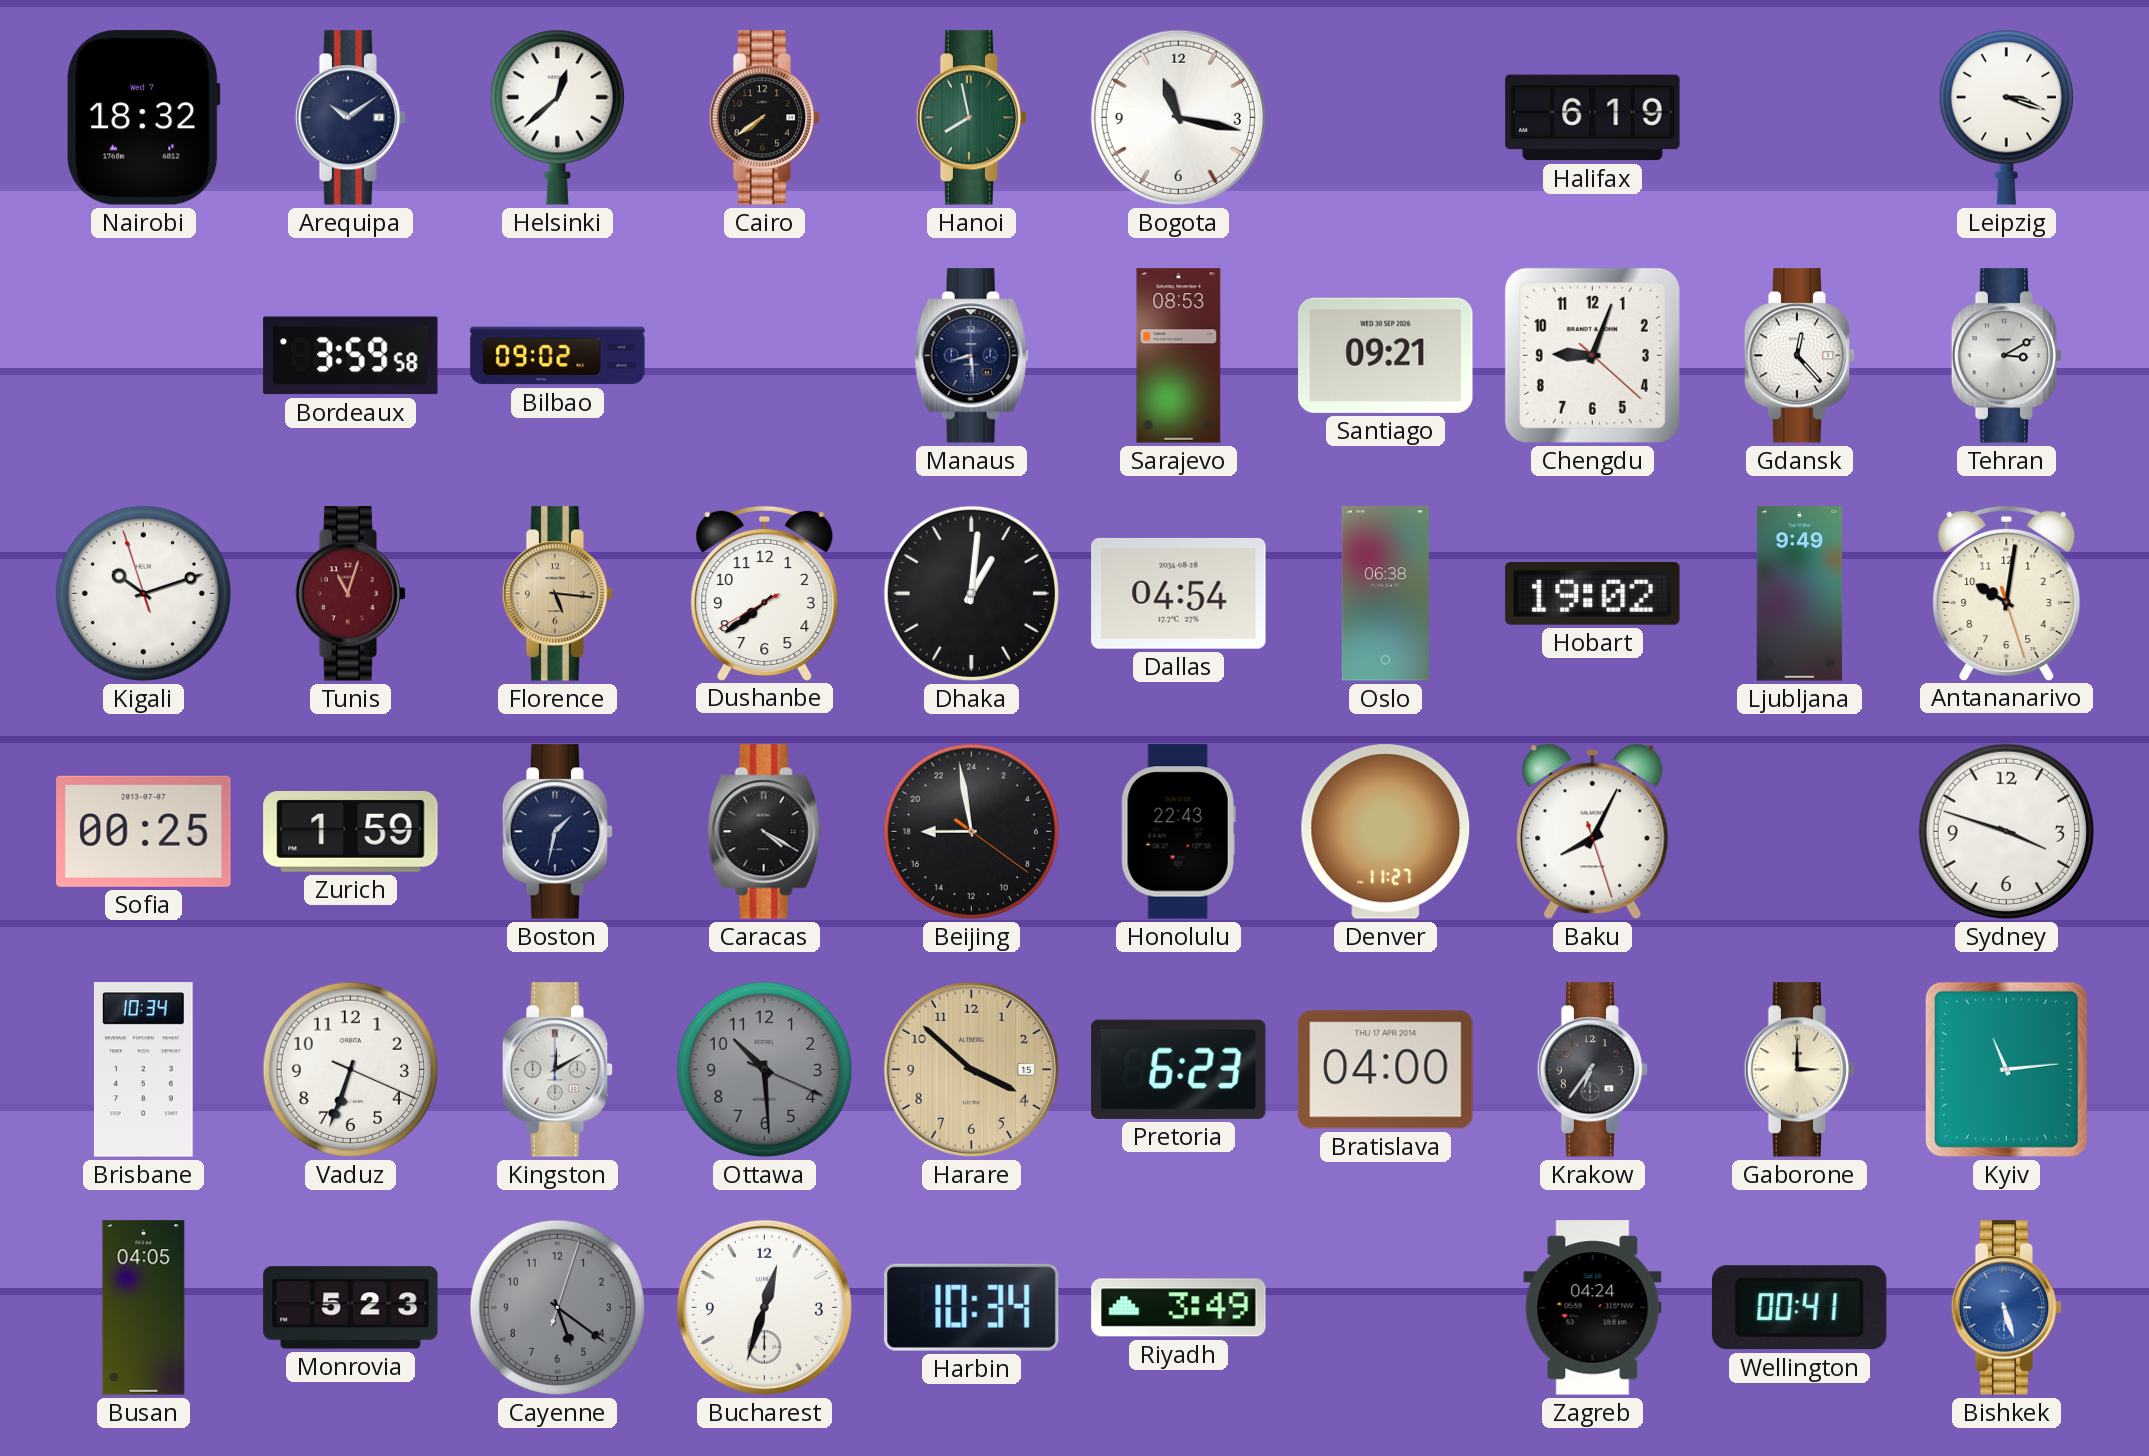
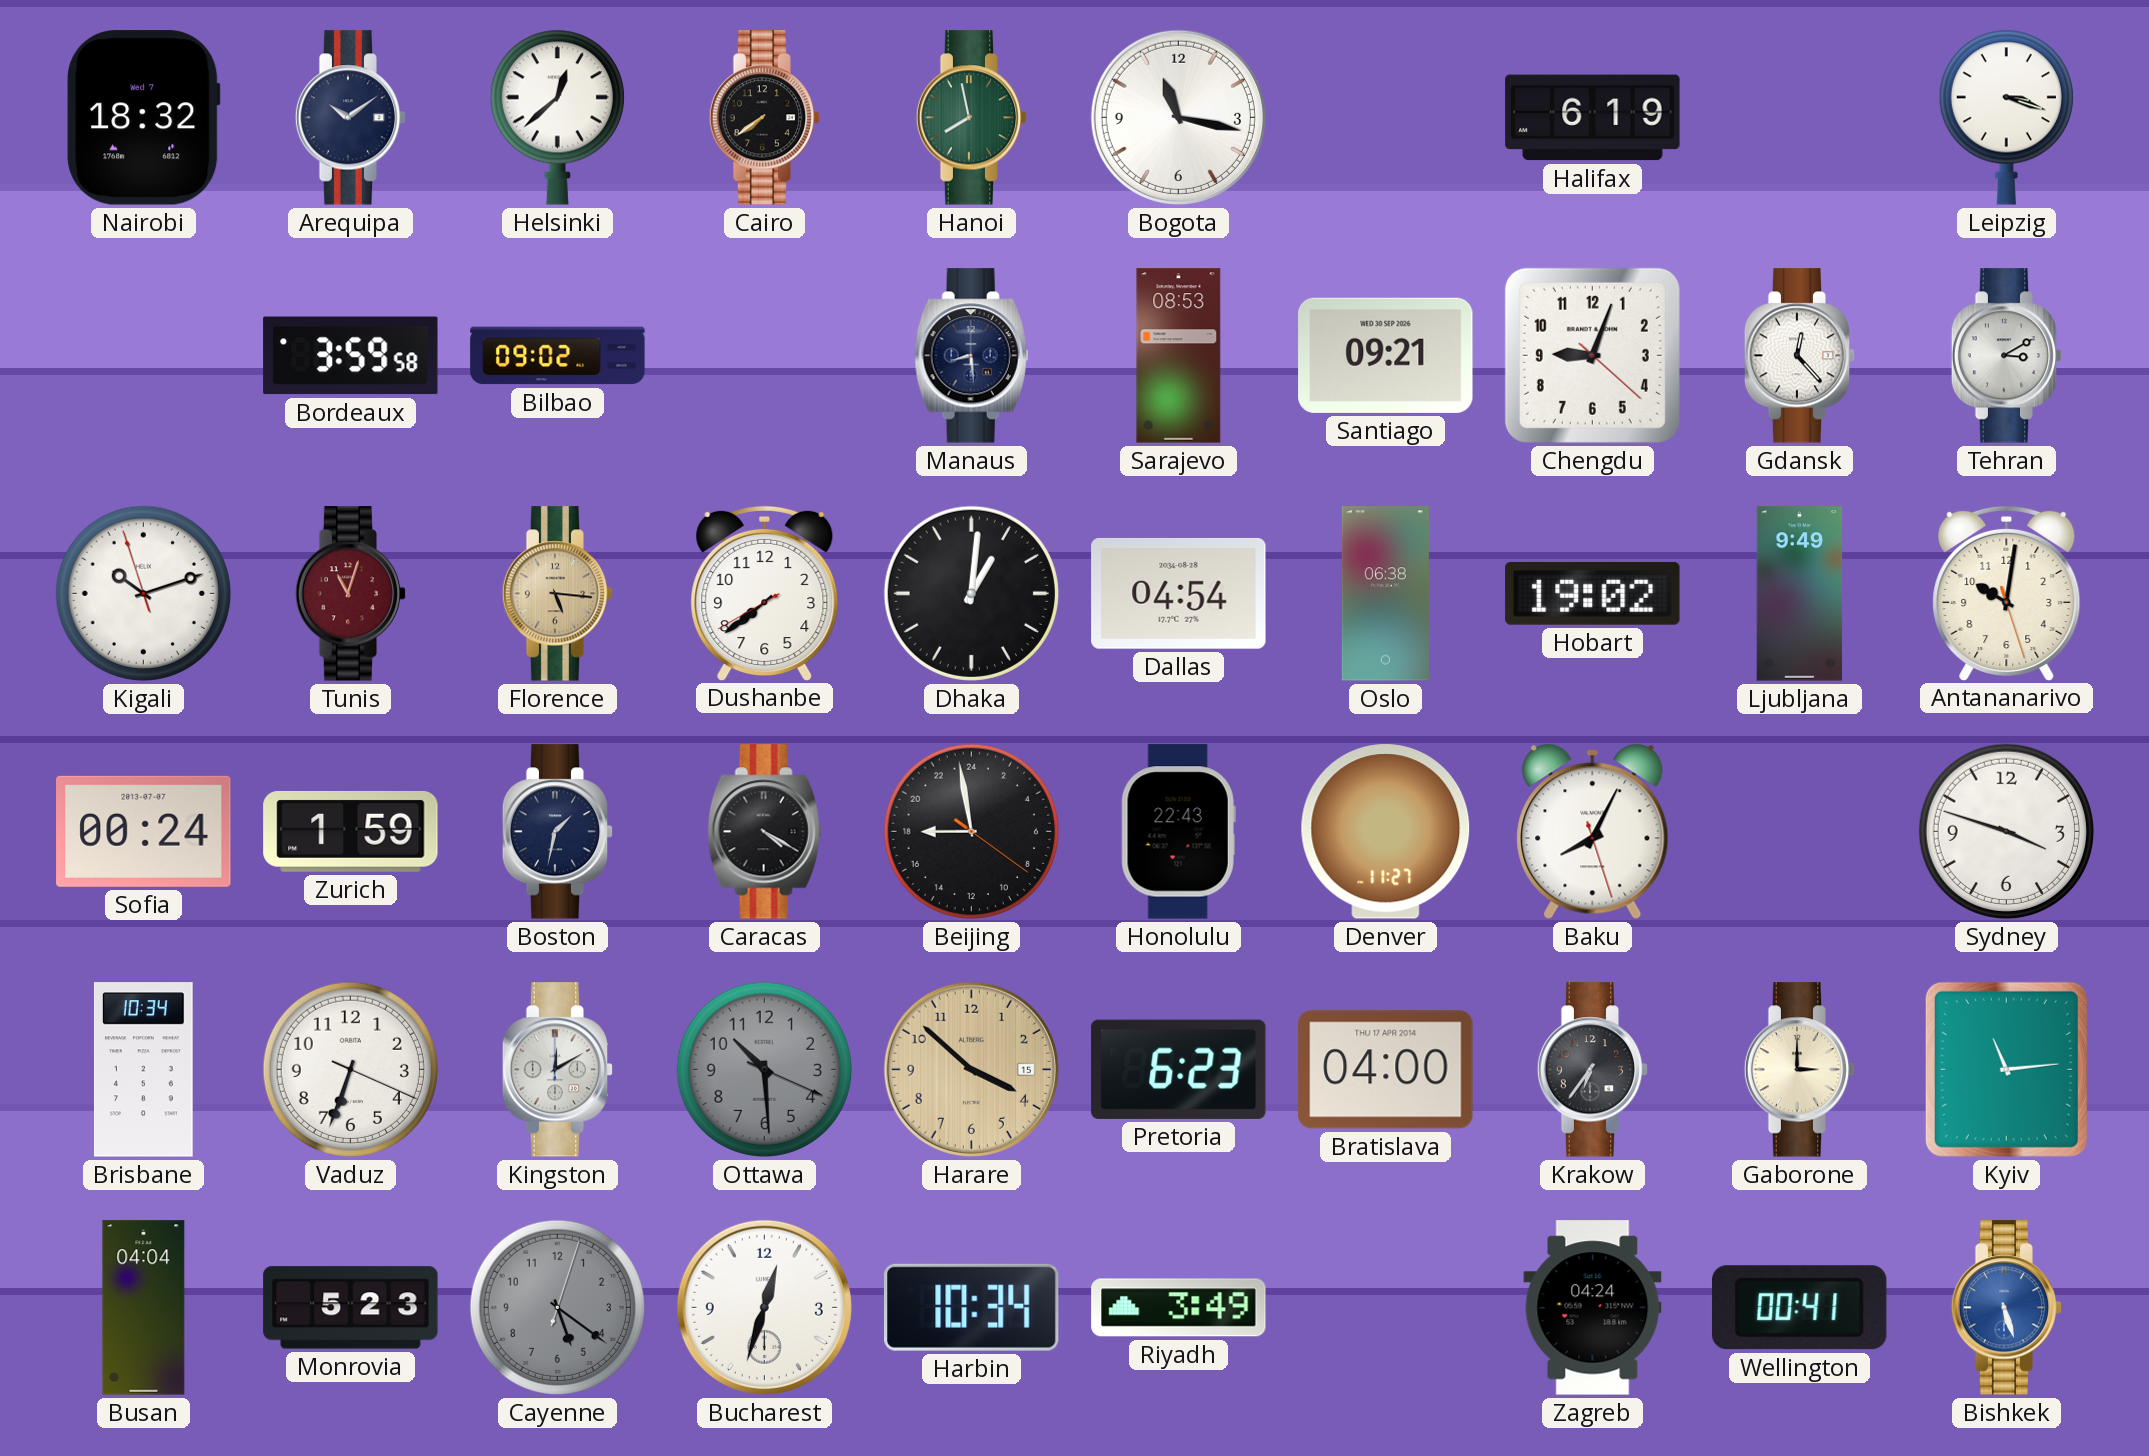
Sofia: 00:25 -> 00:24
Busan: 04:05 -> 04:04
